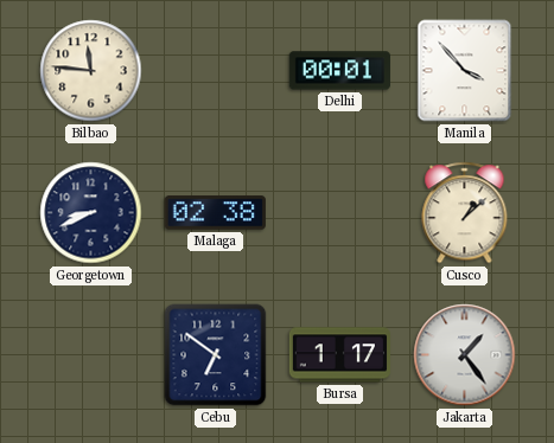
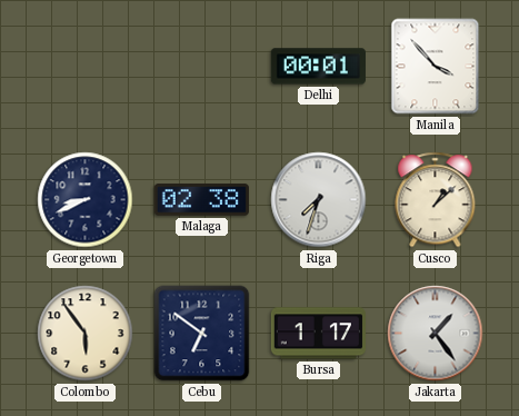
Bilbao: 11:46 -> none
Riga: none -> 7:33
Colombo: none -> 5:54
